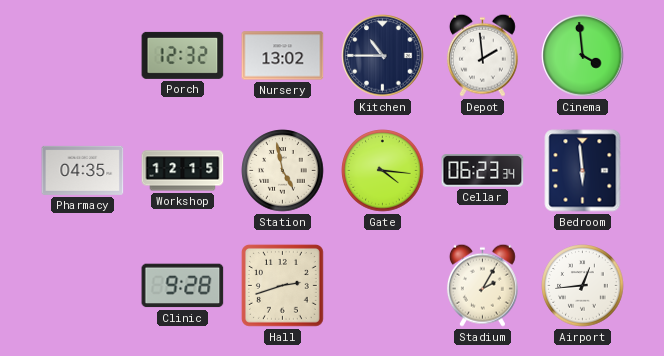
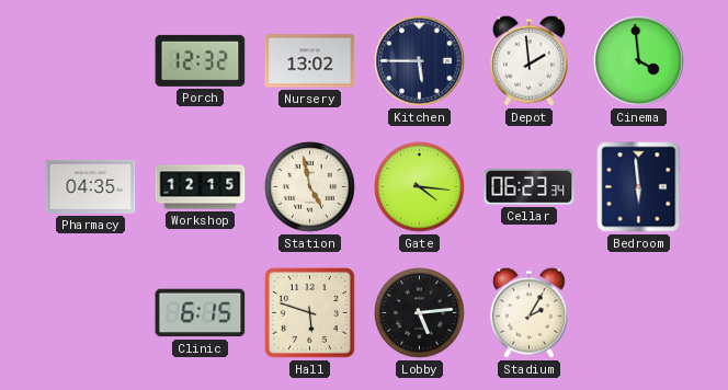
Kitchen: 10:45 -> 5:45
Clinic: 9:28 -> 6:15
Hall: 2:42 -> 5:48
Lobby: none -> 5:14
Airport: 12:44 -> none
